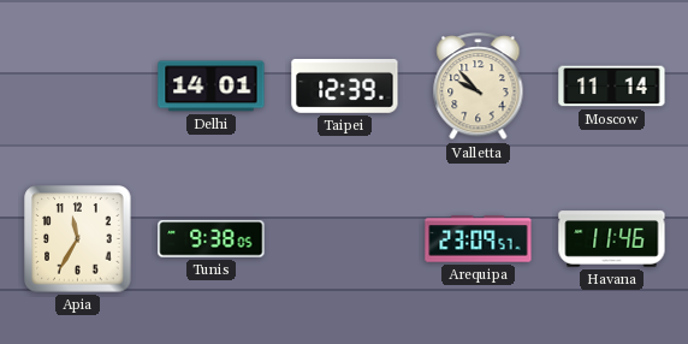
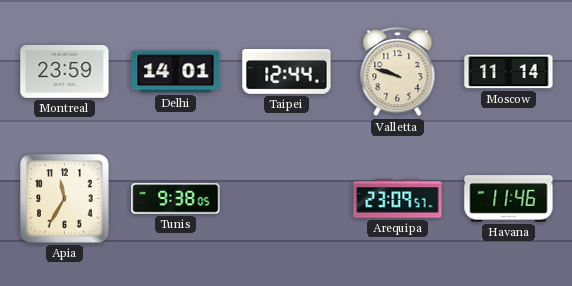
Montreal: none -> 23:59
Taipei: 12:39 -> 12:44
Valletta: 9:53 -> 9:48
